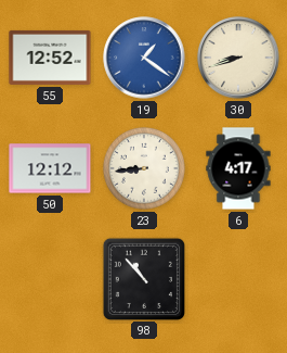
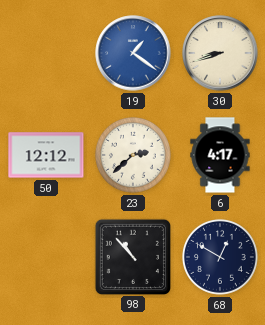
55: 12:52 -> none
23: 8:44 -> 2:38
68: none -> 12:50
